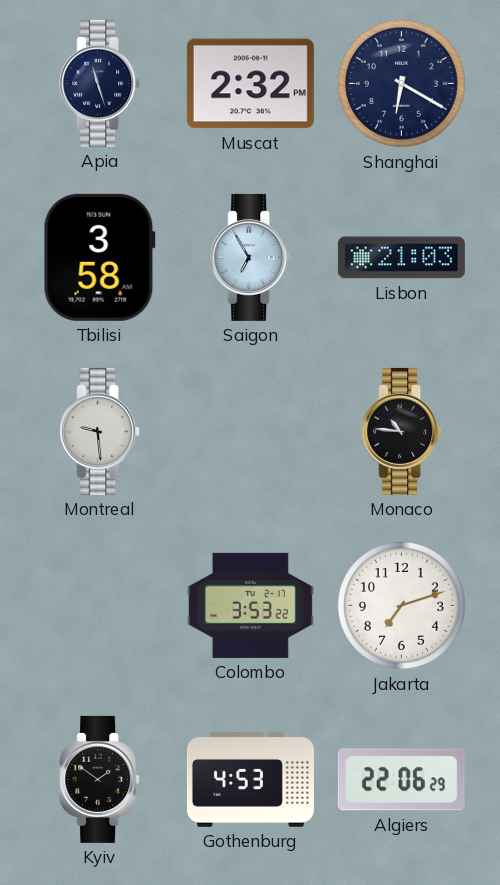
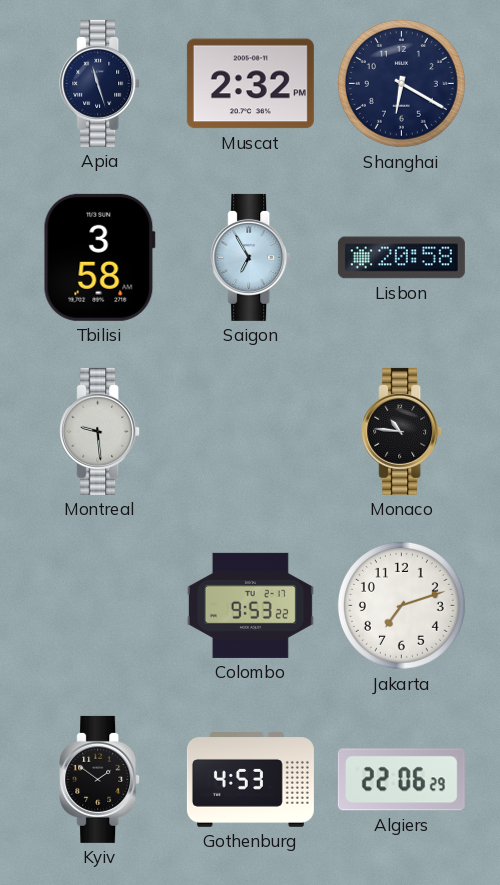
Lisbon: 21:03 -> 20:58
Colombo: 3:53 -> 9:53
